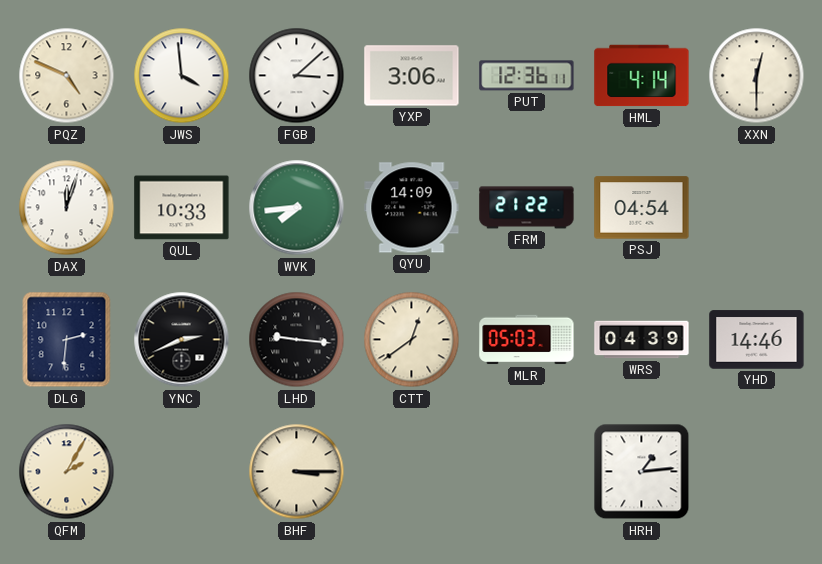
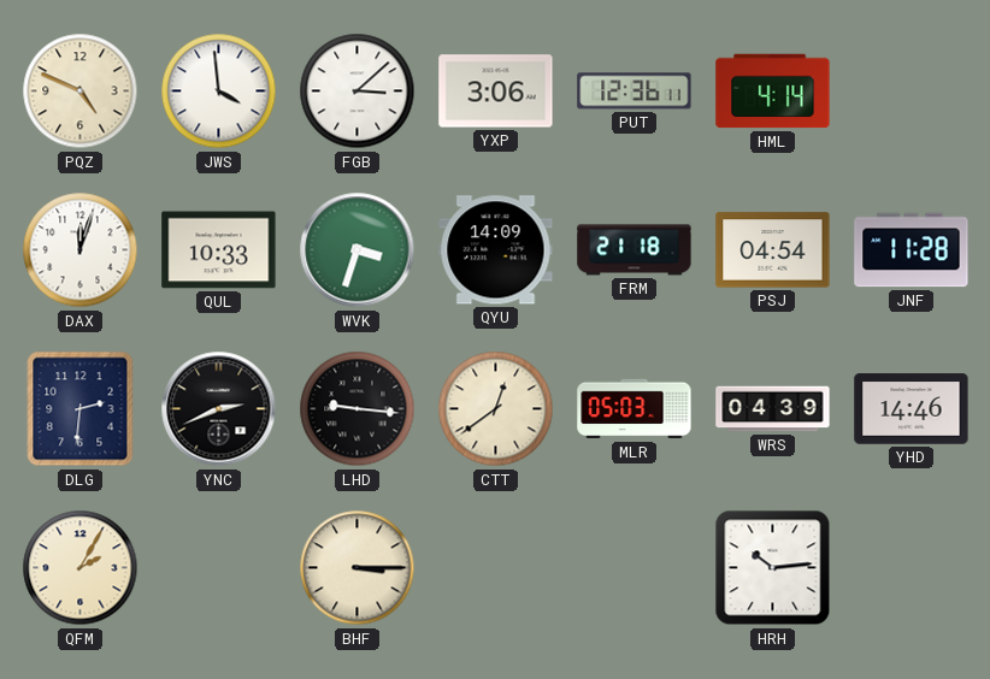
XXN: 12:30 -> none
WVK: 7:44 -> 3:33
FRM: 21:22 -> 21:18
JNF: none -> 11:28
HRH: 1:14 -> 10:14
